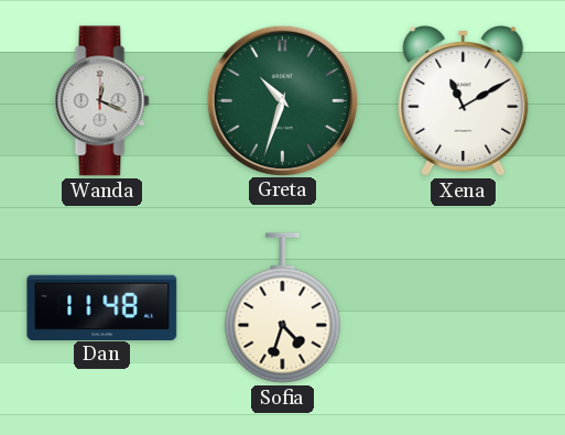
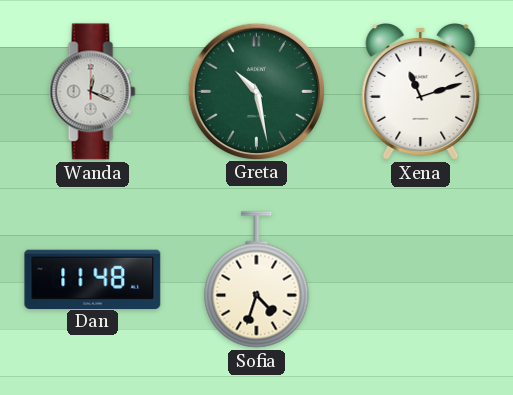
Greta: 10:33 -> 10:28
Xena: 11:10 -> 11:12
